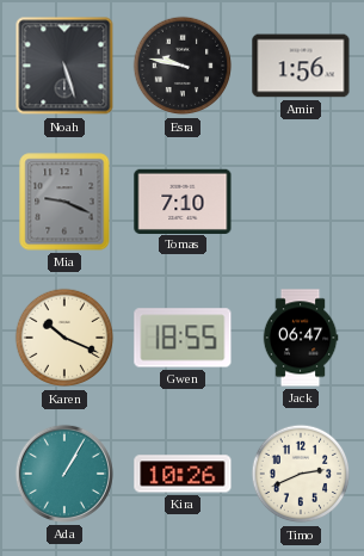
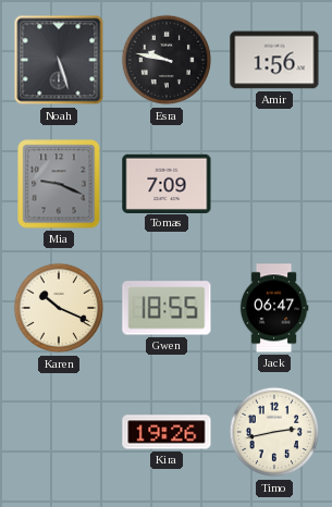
Tomas: 7:10 -> 7:09
Ada: 1:05 -> none
Kira: 10:26 -> 19:26
Timo: 2:41 -> 2:43
